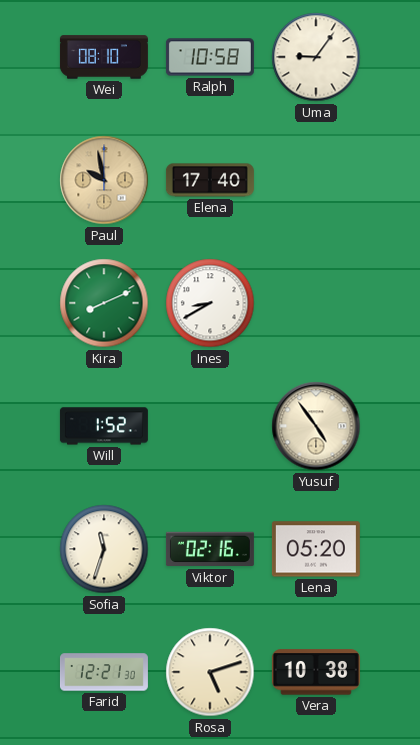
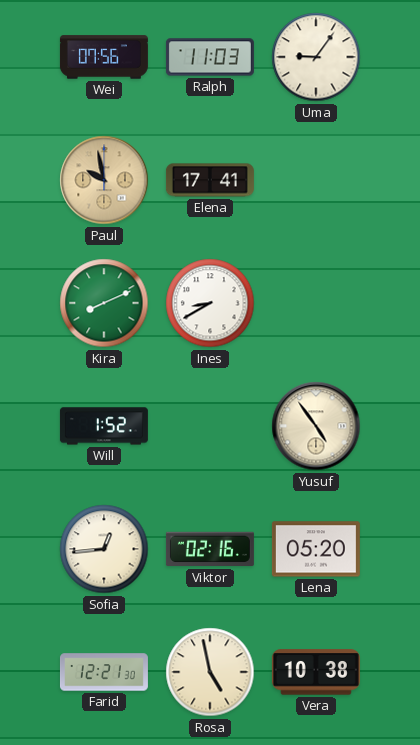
Wei: 08:10 -> 07:56
Ralph: 10:58 -> 11:03
Elena: 17:40 -> 17:41
Sofia: 11:33 -> 12:44
Rosa: 5:12 -> 4:58
